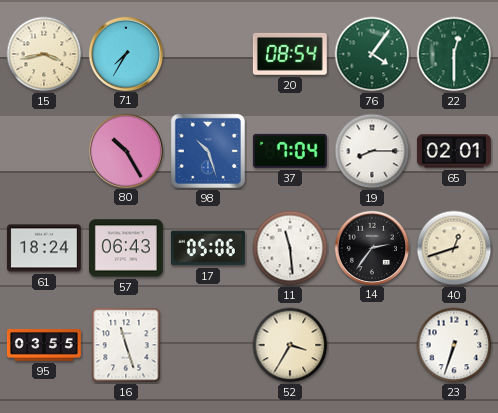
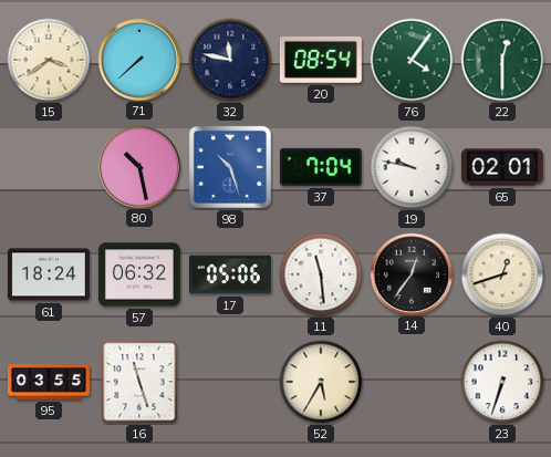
15: 3:43 -> 3:39
71: 7:35 -> 7:38
32: none -> 11:47
80: 10:25 -> 10:28
19: 8:15 -> 9:47
57: 06:43 -> 06:32
14: 2:36 -> 12:36
52: 3:35 -> 5:35
